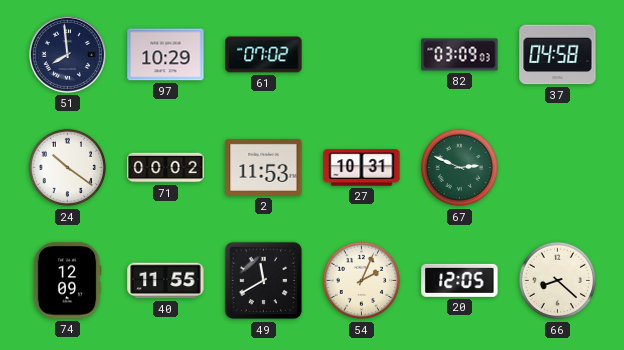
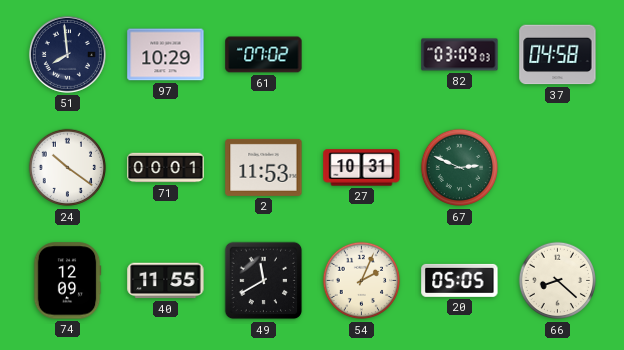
71: 00:02 -> 00:01
20: 12:05 -> 05:05
